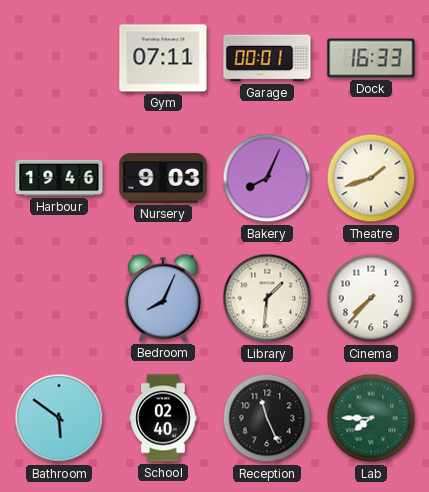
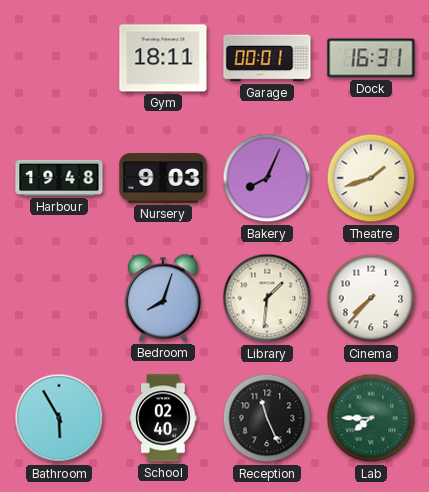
Gym: 07:11 -> 18:11
Dock: 16:33 -> 16:31
Harbour: 19:46 -> 19:48
Bedroom: 8:04 -> 8:03
Bathroom: 5:51 -> 5:55
